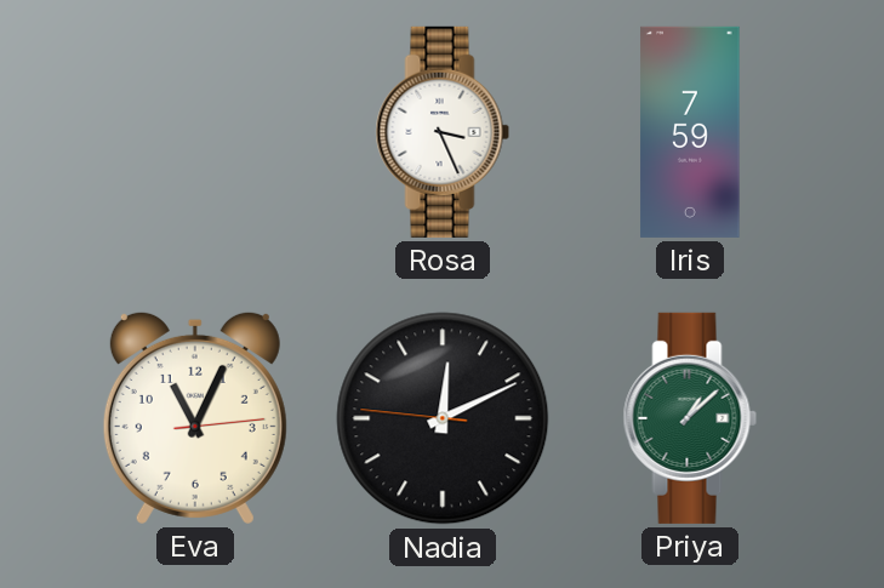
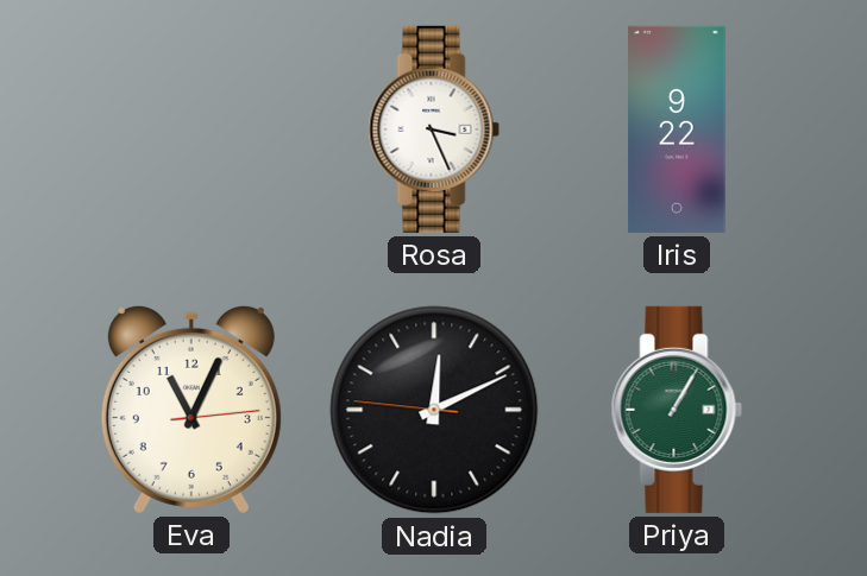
Iris: 7:59 -> 9:22
Priya: 1:08 -> 1:05
